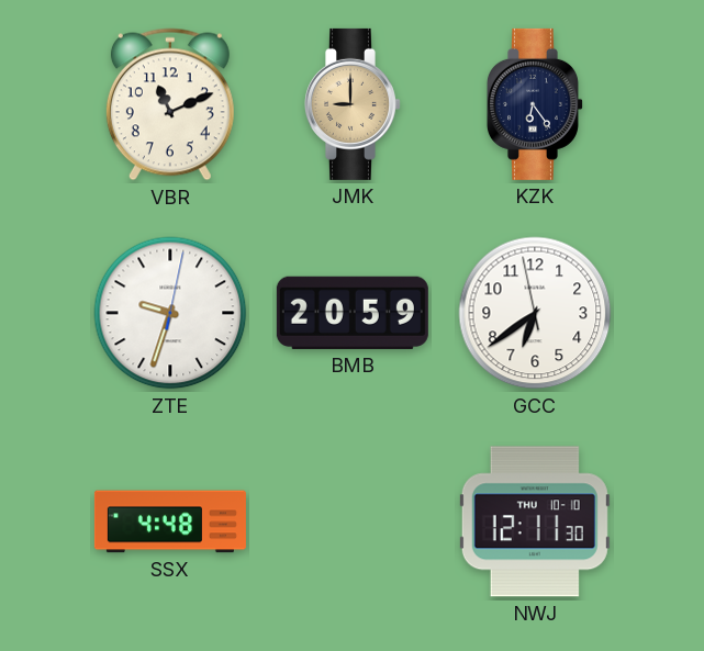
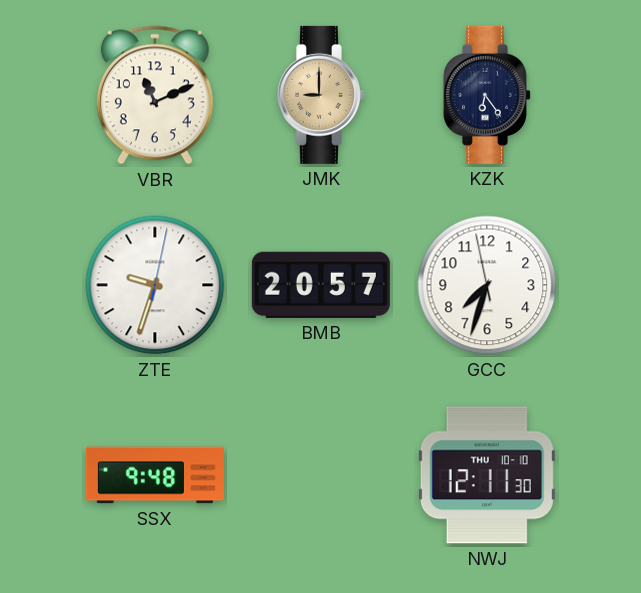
BMB: 20:59 -> 20:57
GCC: 6:38 -> 7:32
SSX: 4:48 -> 9:48
